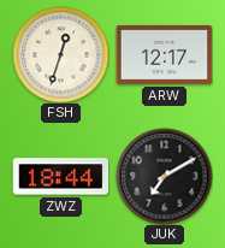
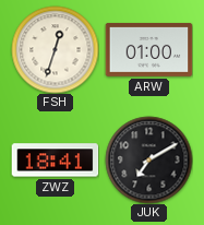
ARW: 12:17 -> 01:00
ZWZ: 18:44 -> 18:41
